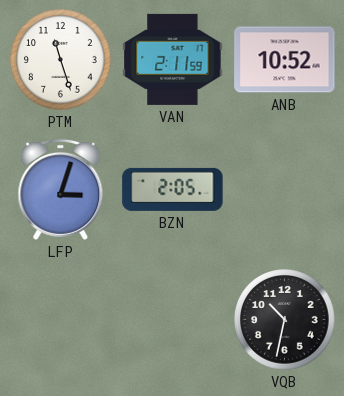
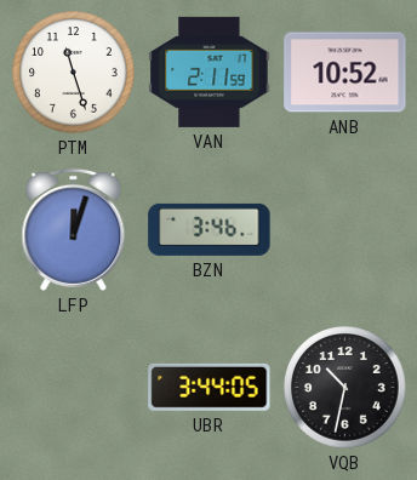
LFP: 3:03 -> 12:03
BZN: 2:05 -> 3:46
UBR: none -> 3:44
